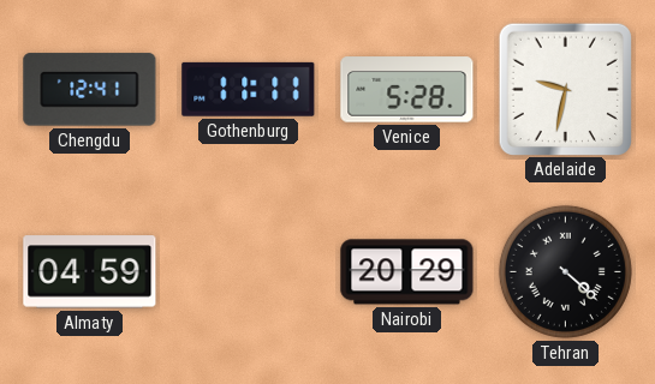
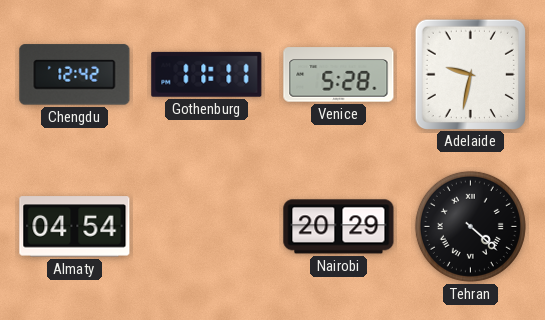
Chengdu: 12:41 -> 12:42
Almaty: 04:59 -> 04:54
